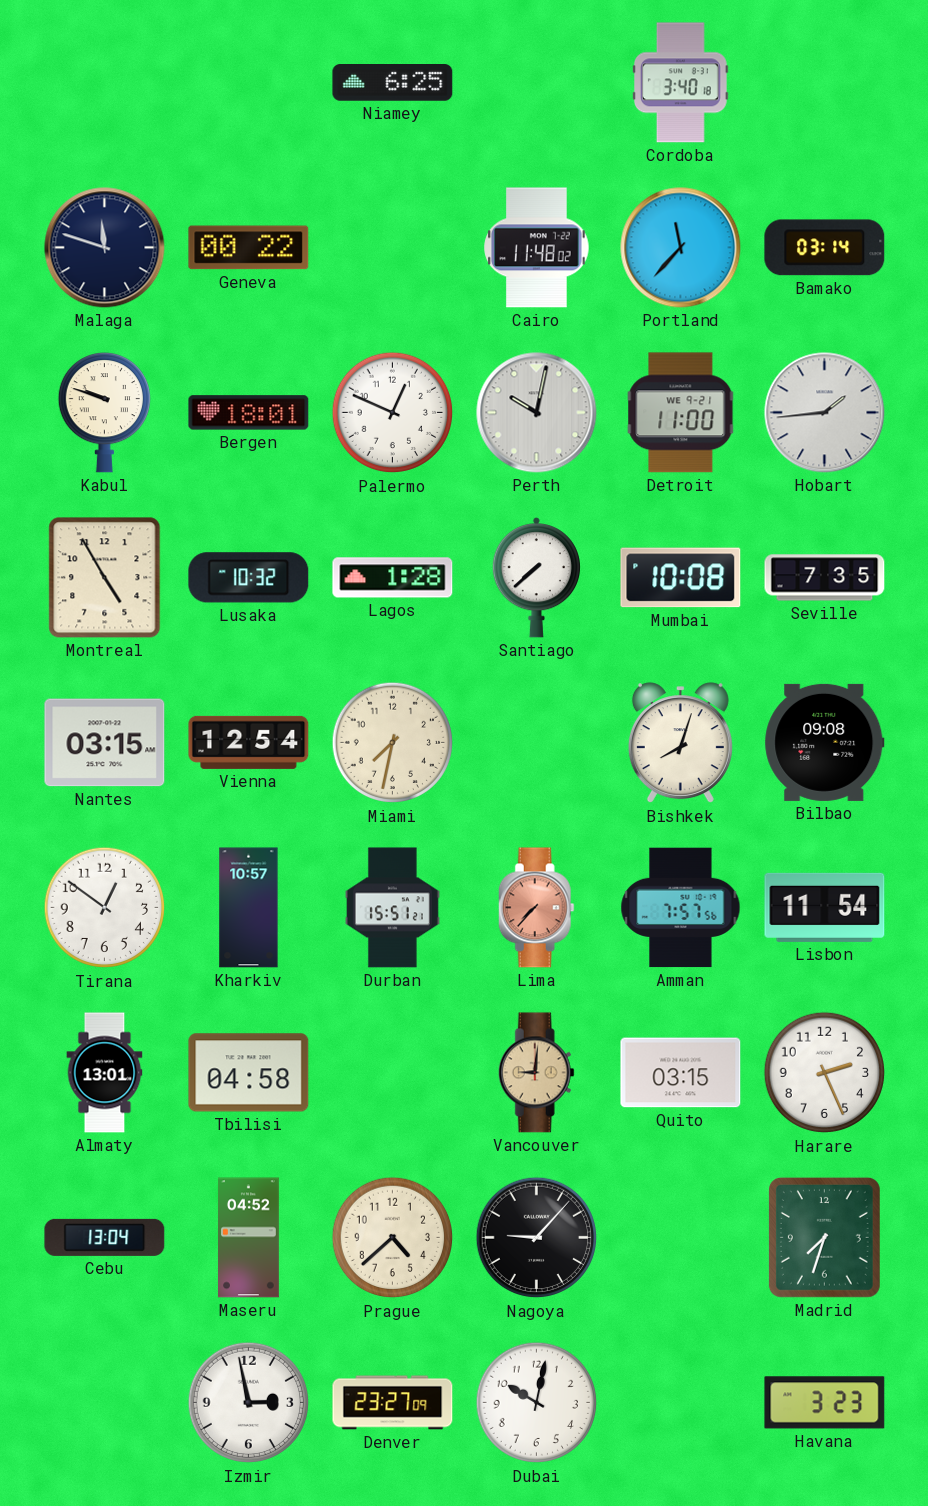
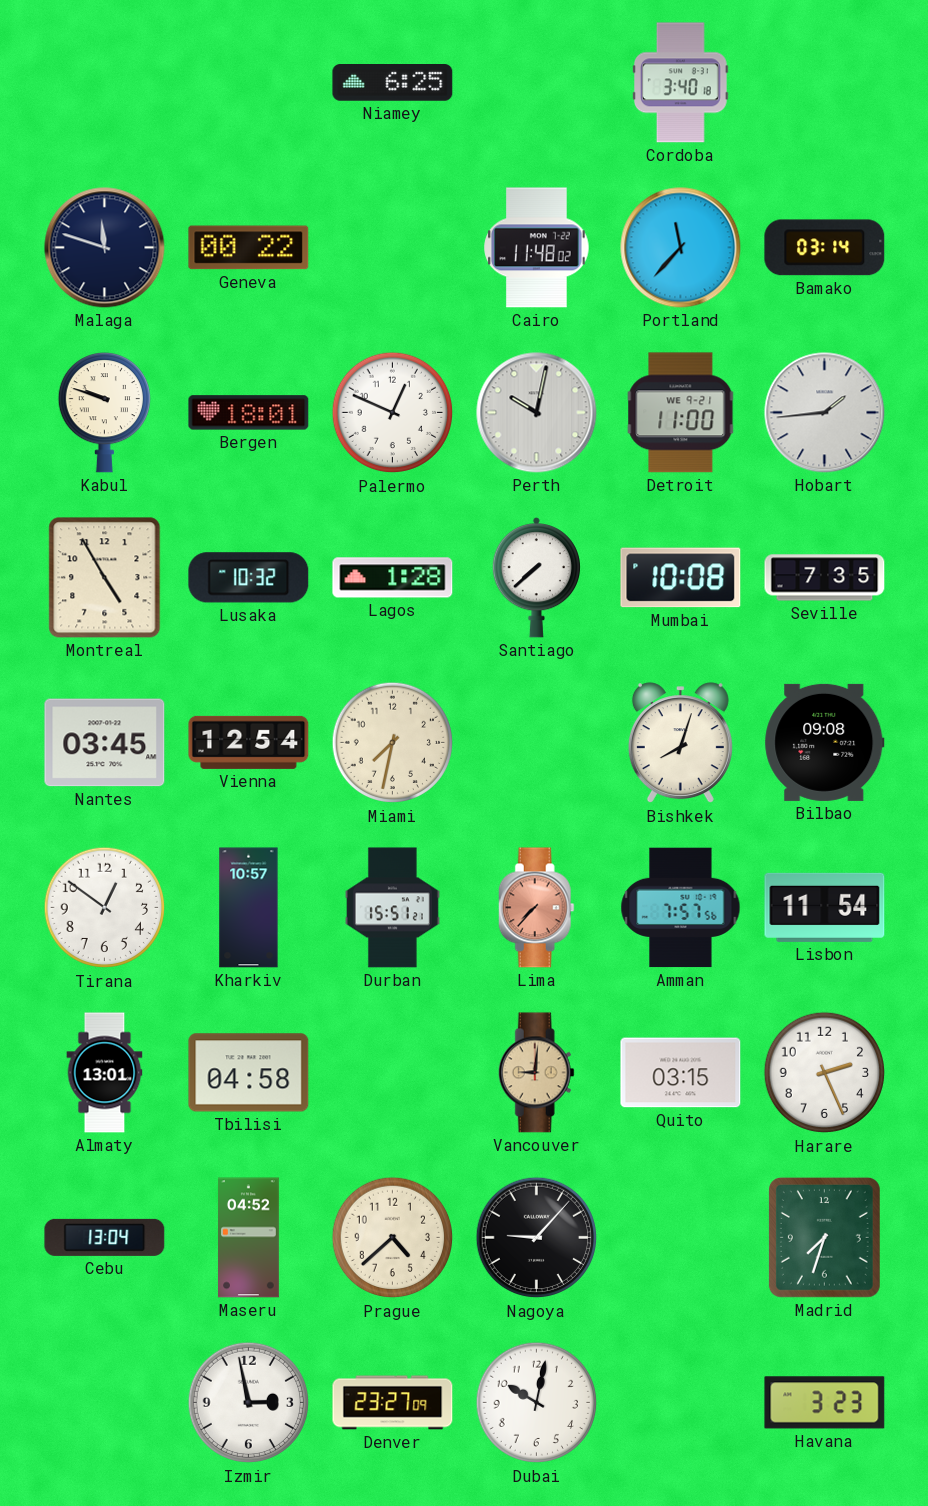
Nantes: 03:15 -> 03:45
